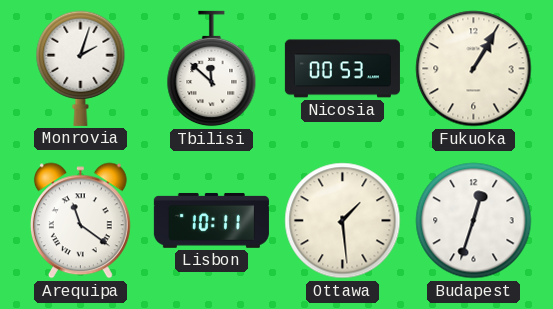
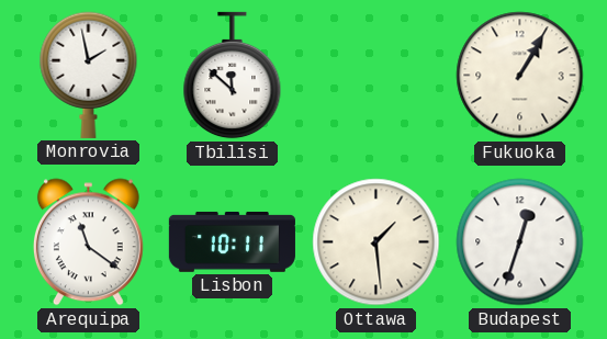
Monrovia: 2:03 -> 1:58
Nicosia: 00:53 -> none
